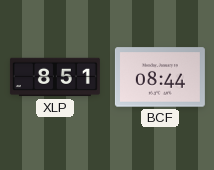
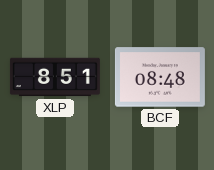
BCF: 08:44 -> 08:48
